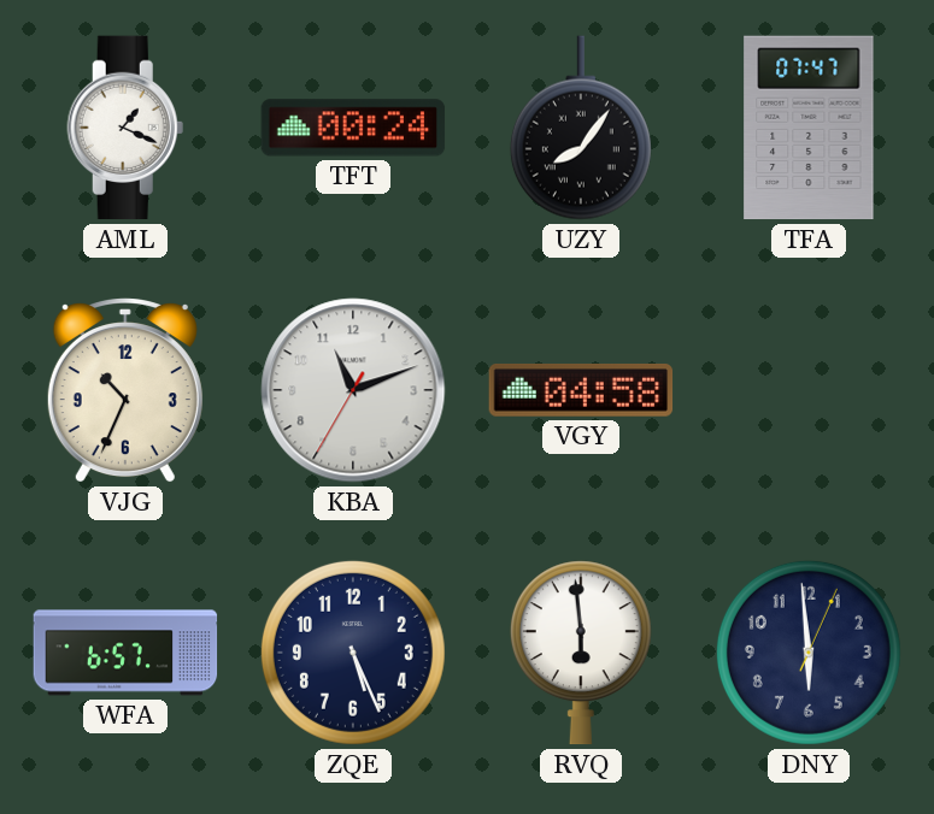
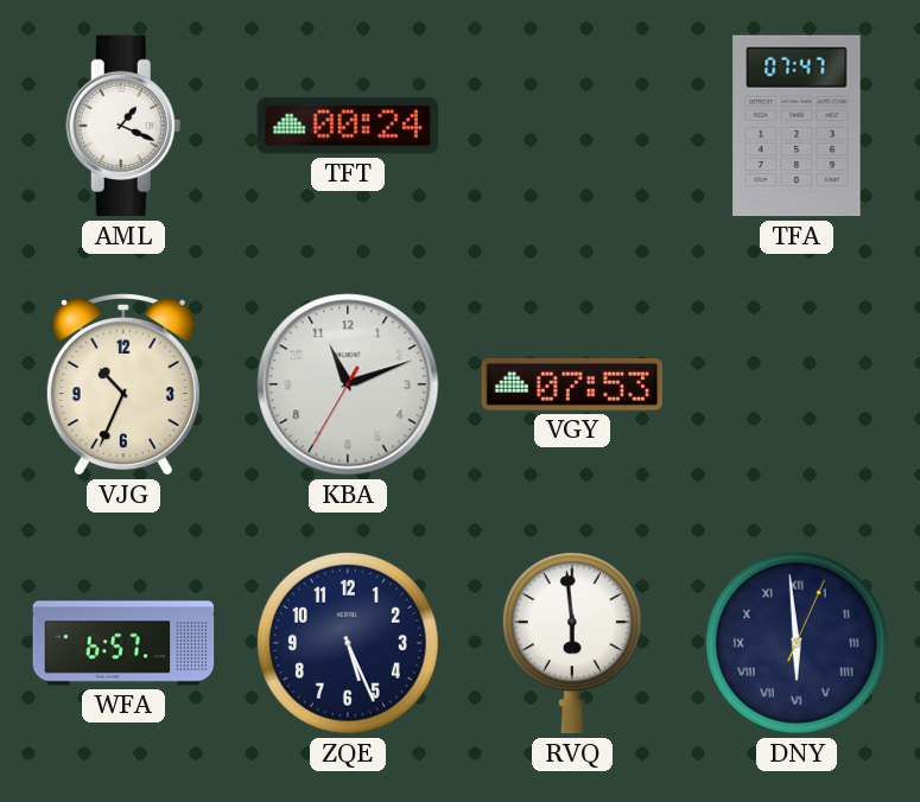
UZY: 8:06 -> none
VGY: 04:58 -> 07:53
DNY numerals: Arabic -> Roman
